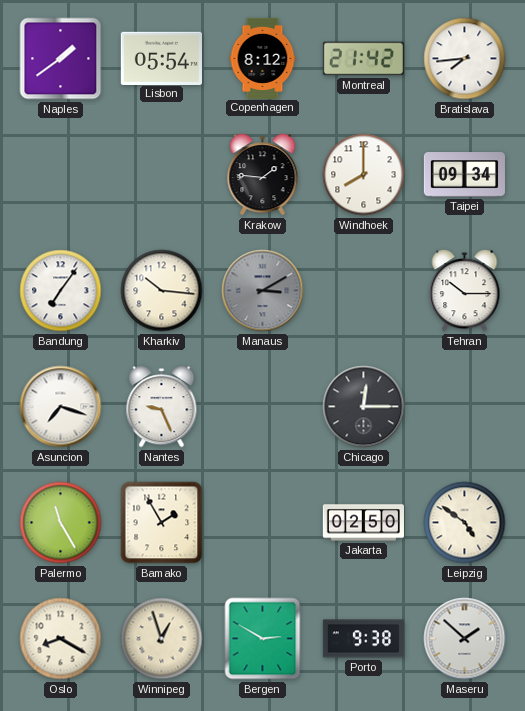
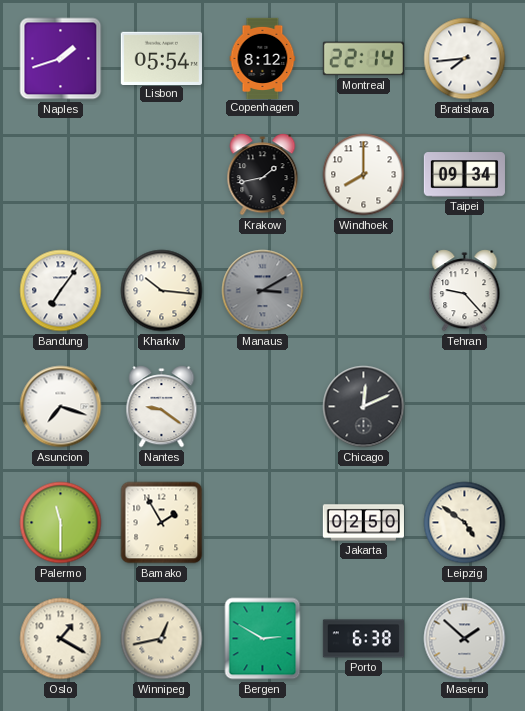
Naples: 1:39 -> 1:42
Montreal: 21:42 -> 22:14
Krakow: 1:46 -> 1:43
Tehran: 10:15 -> 9:23
Nantes: 9:26 -> 9:21
Chicago: 12:15 -> 12:11
Palermo: 11:25 -> 11:30
Oslo: 8:20 -> 1:20
Winnipeg: 12:57 -> 12:43
Porto: 9:38 -> 6:38
